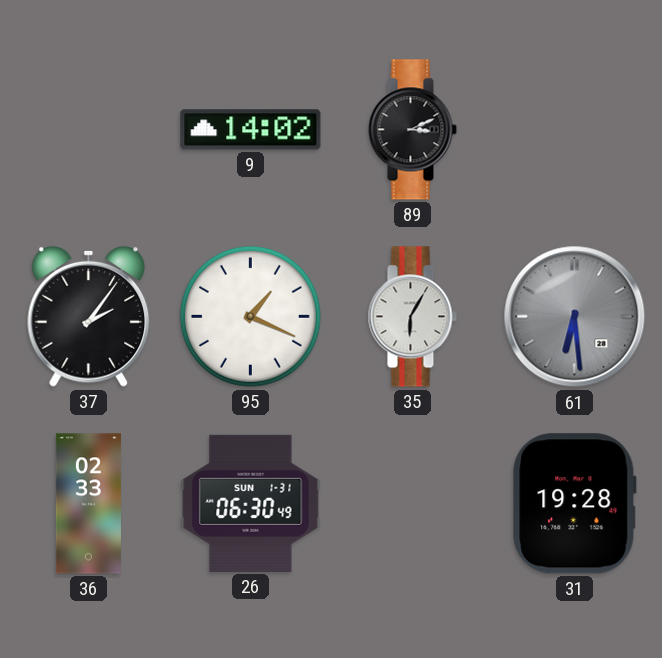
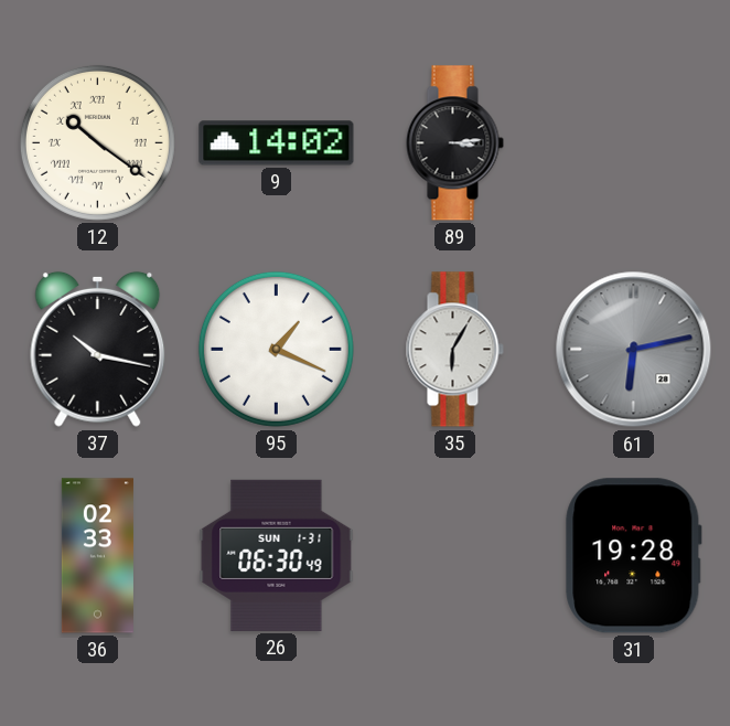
12: none -> 10:21
89: 3:11 -> 3:14
37: 2:06 -> 10:17
61: 6:29 -> 6:13
